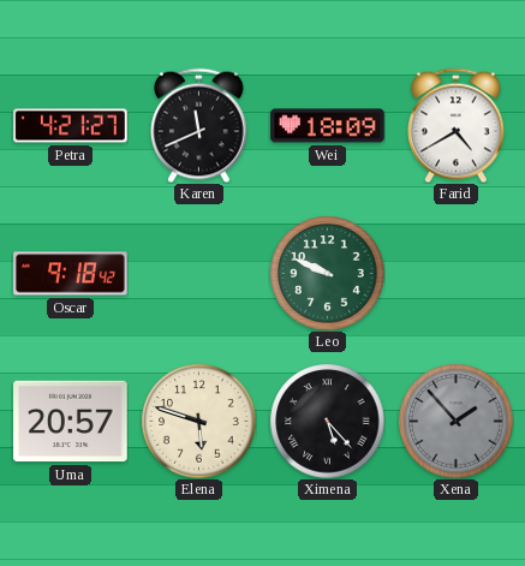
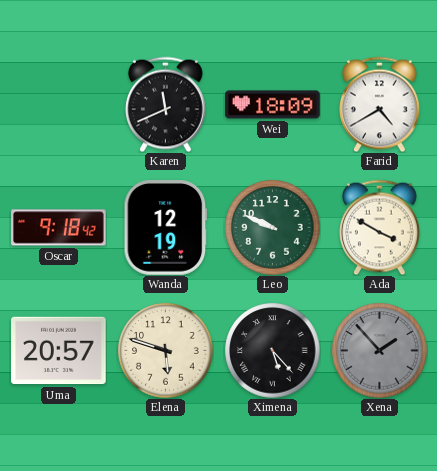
Petra: 4:21 -> none
Wanda: none -> 12:19
Ada: none -> 3:50
